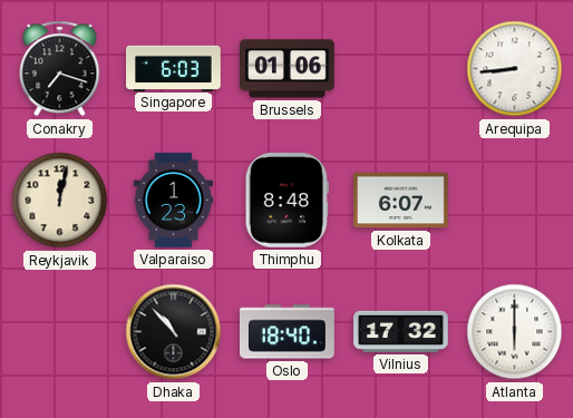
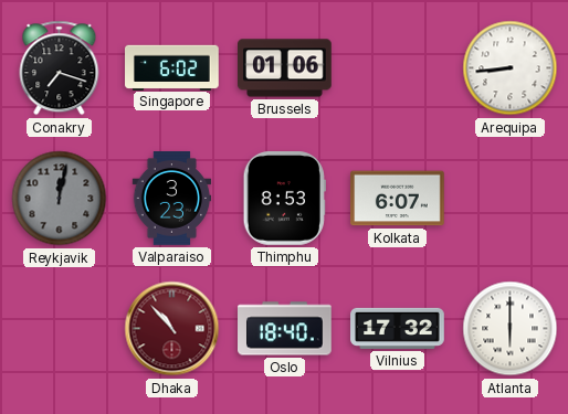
Singapore: 6:03 -> 6:02
Reykjavik dial: cream -> grey
Valparaiso: 1:23 -> 3:23
Thimphu: 8:48 -> 8:53
Dhaka dial: black -> burgundy
